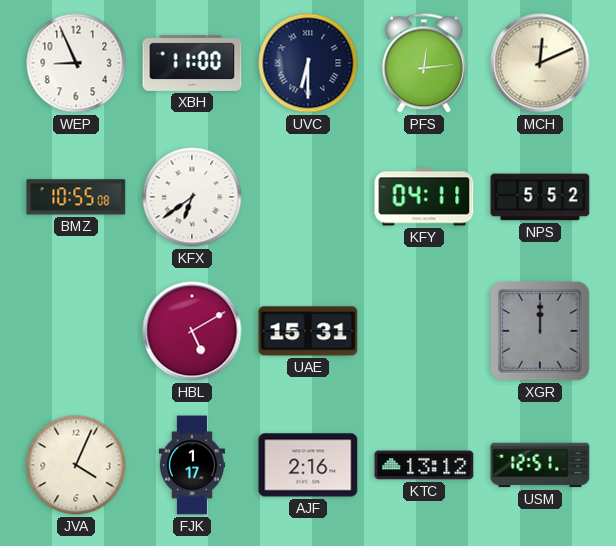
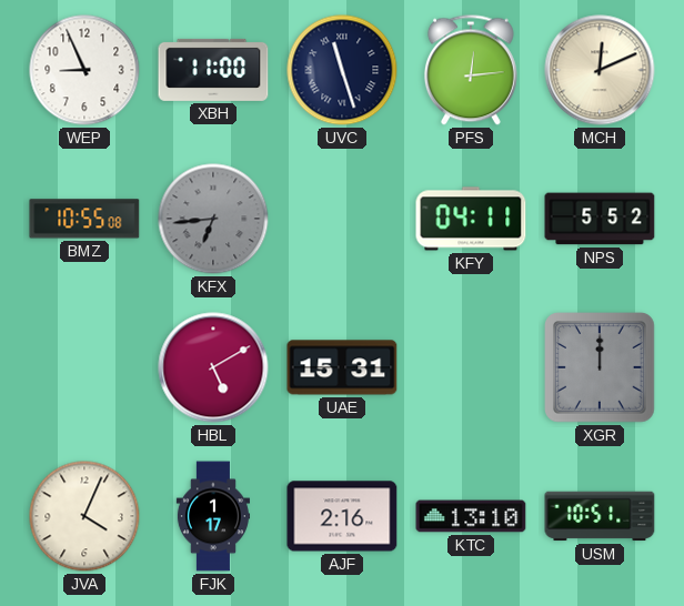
UVC: 6:30 -> 11:27
KFX: 6:39 -> 6:44
KFX dial: white -> grey
KTC: 13:12 -> 13:10
USM: 12:51 -> 10:51
